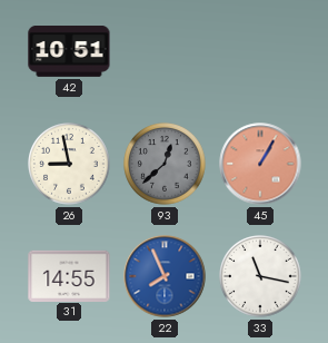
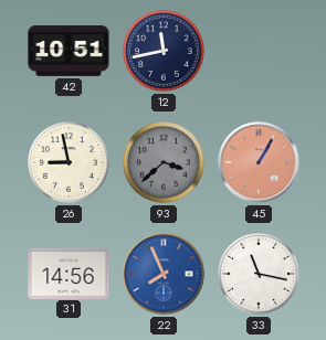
12: none -> 11:43
93: 12:38 -> 3:38
31: 14:55 -> 14:56
